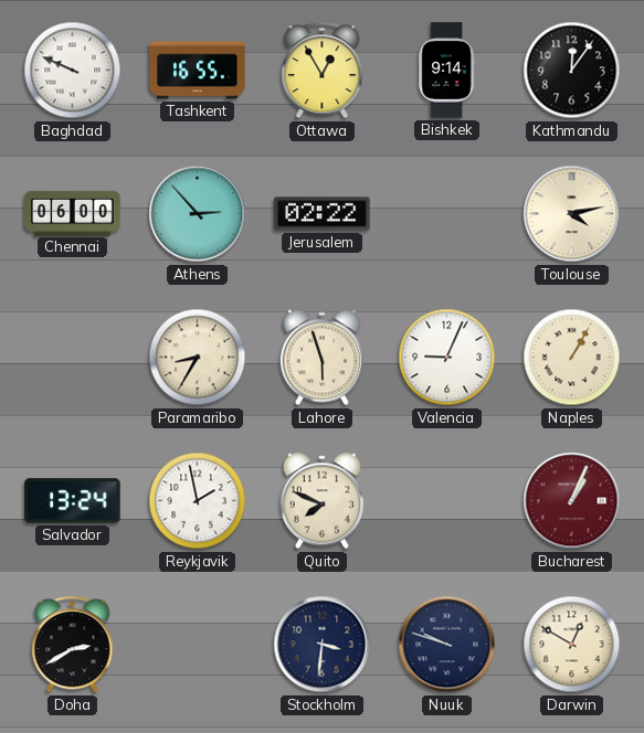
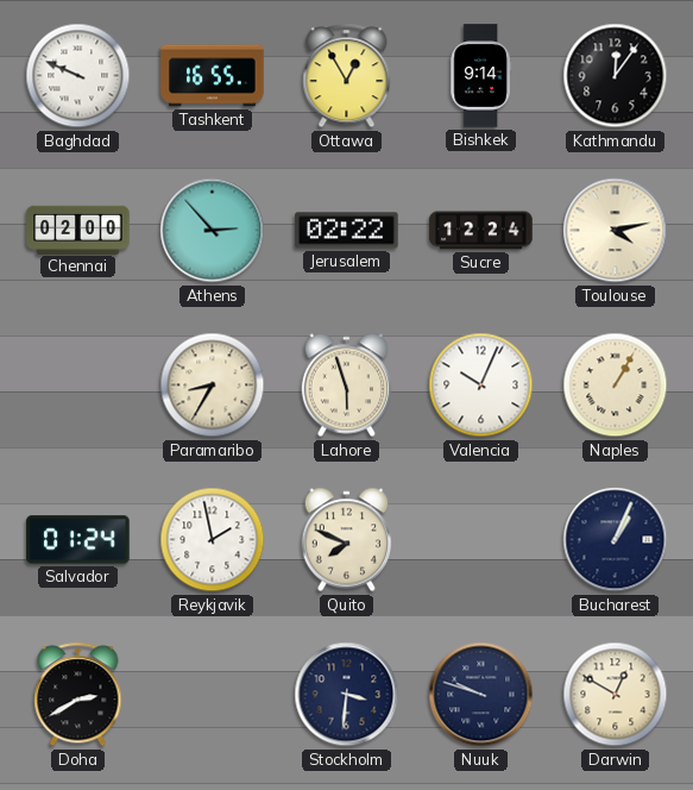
Chennai: 06:00 -> 02:00
Sucre: none -> 12:24
Valencia: 9:04 -> 10:04
Salvador: 13:24 -> 01:24
Bucharest dial: burgundy -> navy
